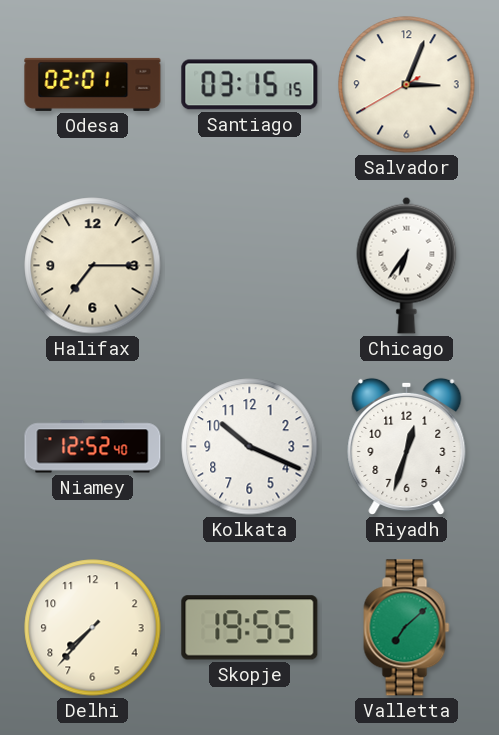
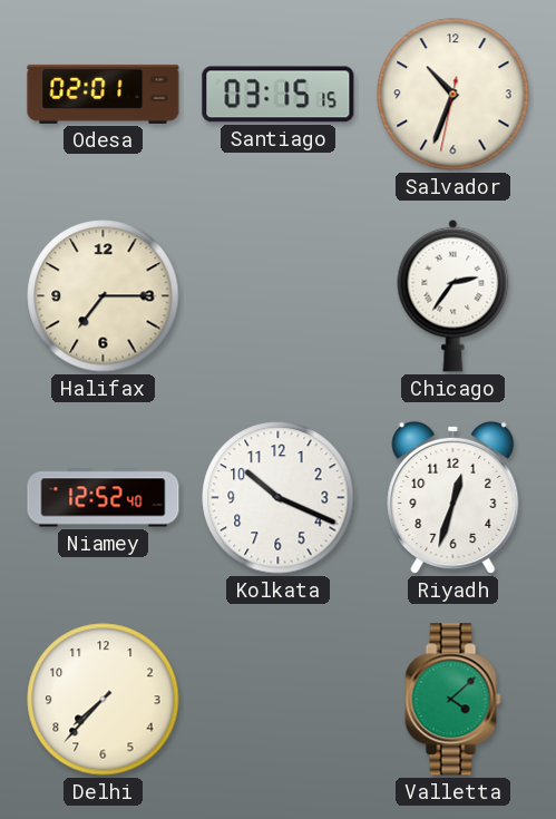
Salvador: 3:03 -> 10:33
Chicago: 6:36 -> 2:36
Skopje: 19:55 -> none
Valletta: 7:08 -> 4:08
